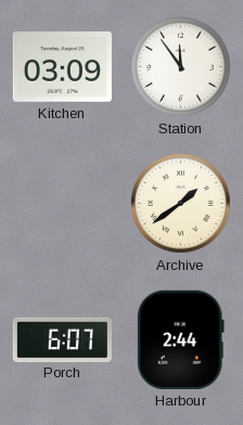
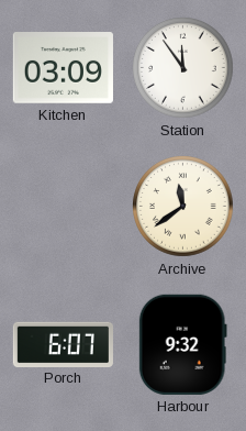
Archive: 1:39 -> 11:39
Harbour: 2:44 -> 9:32
